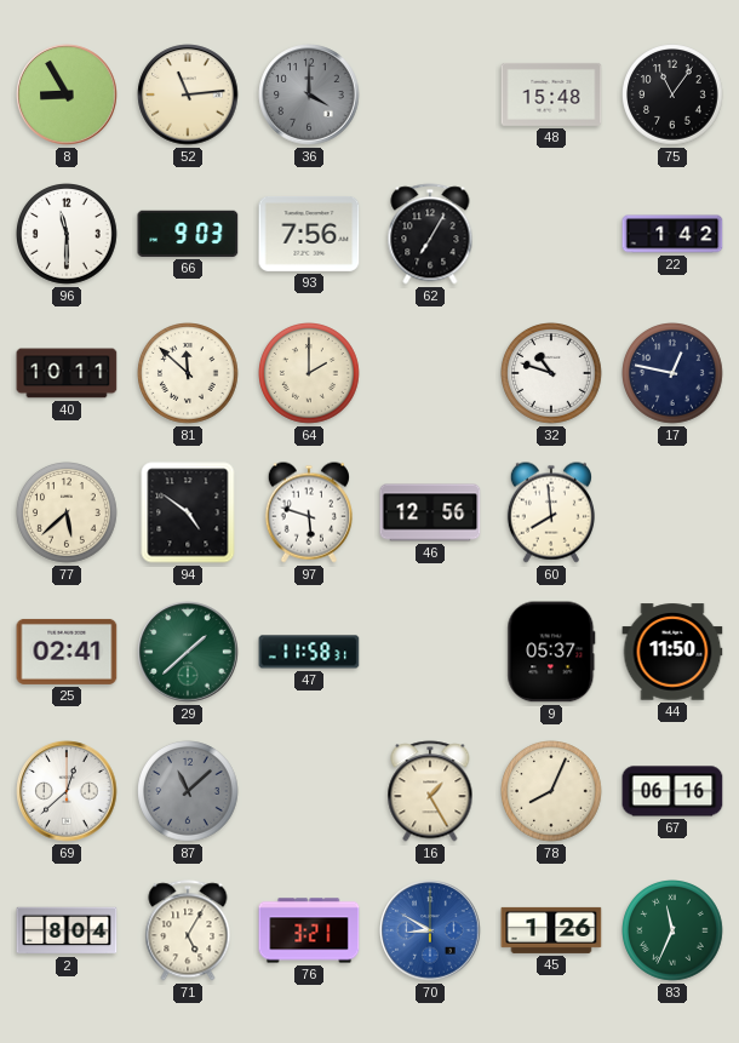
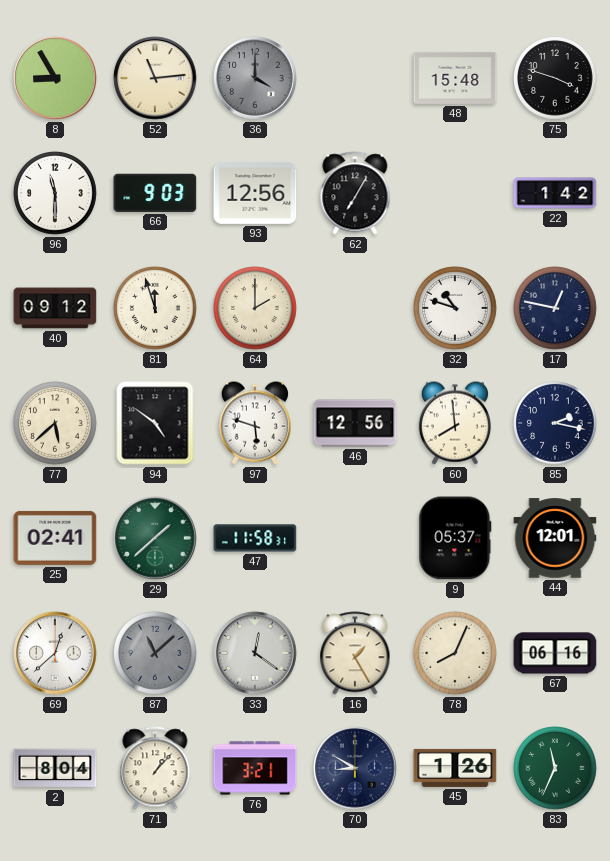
75: 11:06 -> 3:48
93: 7:56 -> 12:56
40: 10:11 -> 09:12
81: 11:52 -> 11:57
85: none -> 2:17
44: 11:50 -> 12:01
33: none -> 12:21
71: 5:05 -> 1:07
70 dial: blue -> navy
